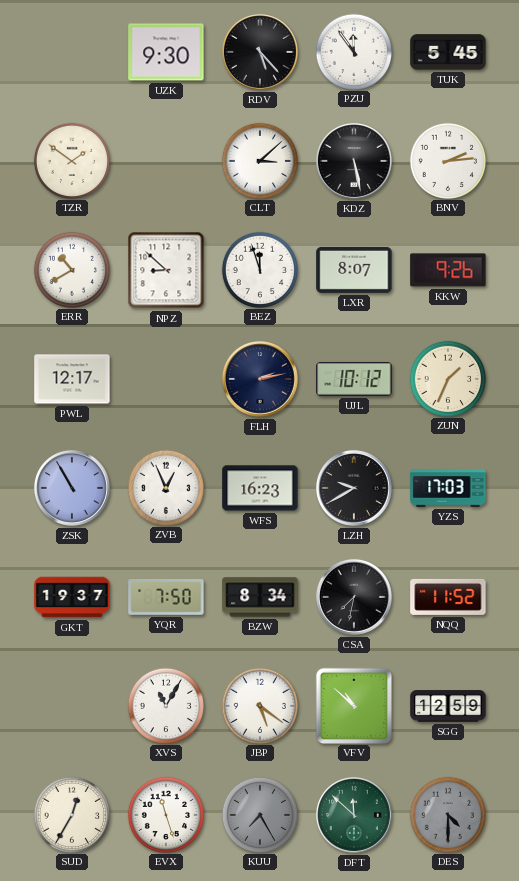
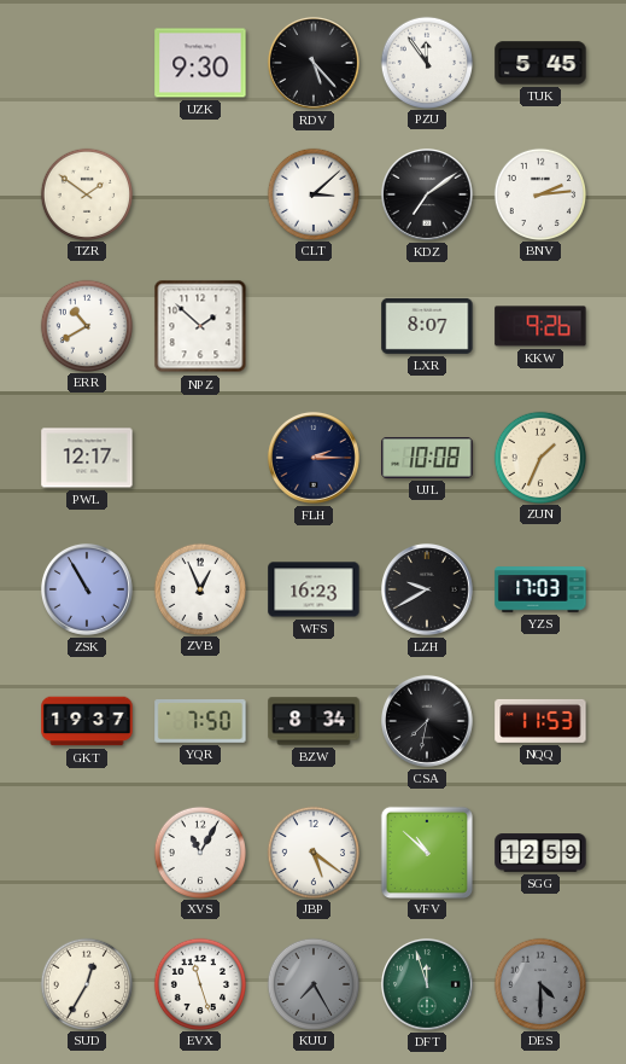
KDZ: 5:28 -> 7:09
NPZ: 8:52 -> 1:52
BEZ: 11:57 -> none
FLH: 2:13 -> 2:15
UJL: 10:12 -> 10:08
NQQ: 11:52 -> 11:53
DFT: 11:52 -> 11:57
